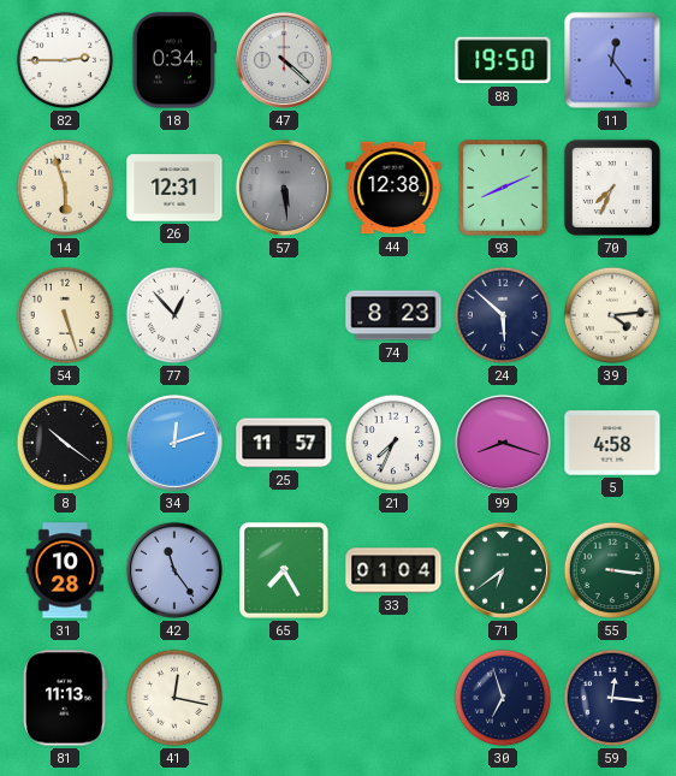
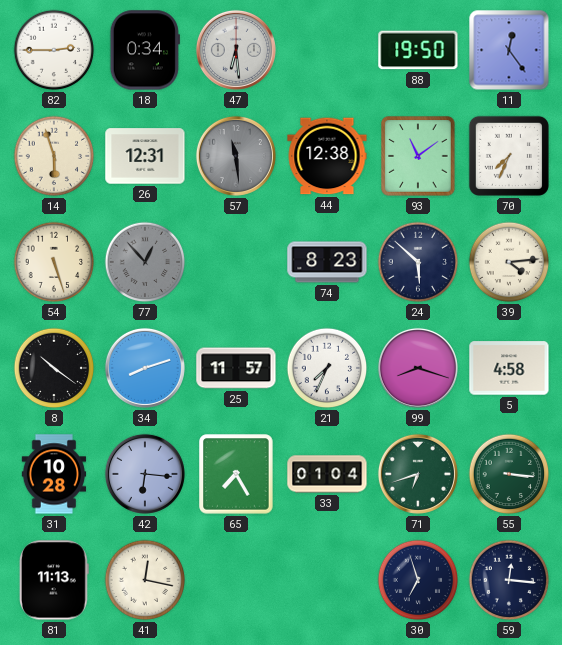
47: 4:22 -> 6:29
57: 5:29 -> 11:29
93: 8:11 -> 11:09
77 dial: white -> grey
34: 12:12 -> 8:12
42: 11:24 -> 6:16
71: 6:39 -> 6:42
